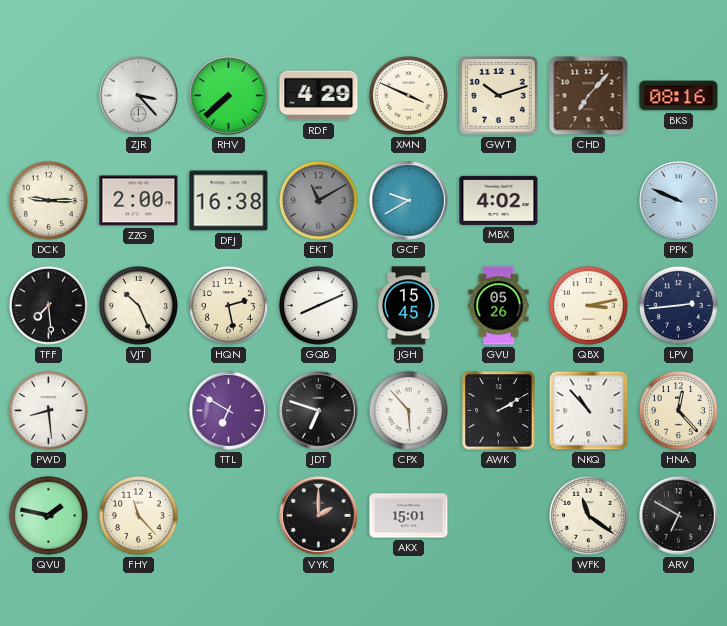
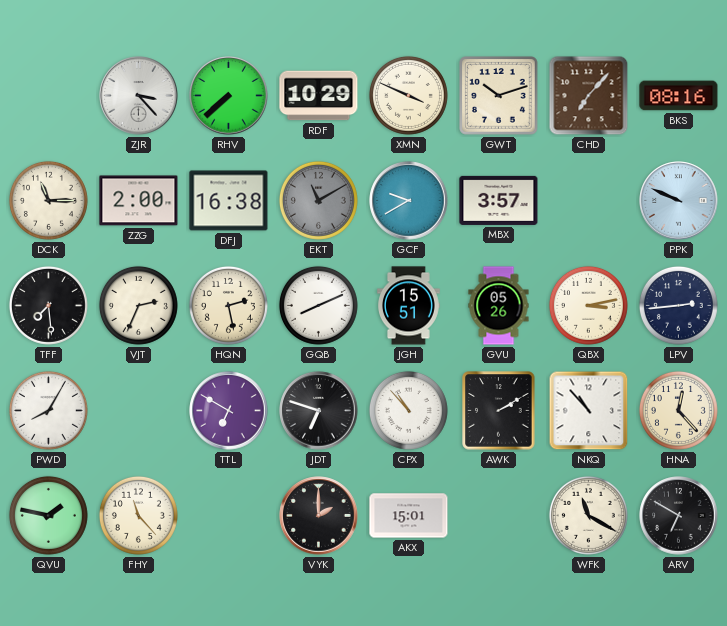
RDF: 4:29 -> 10:29
DCK: 9:15 -> 11:15
MBX: 4:02 -> 3:57
VJT: 10:26 -> 2:34
JGH: 15:45 -> 15:51
PWD: 8:29 -> 8:05
CPX: 5:53 -> 10:53
WFK: 11:21 -> 11:20
